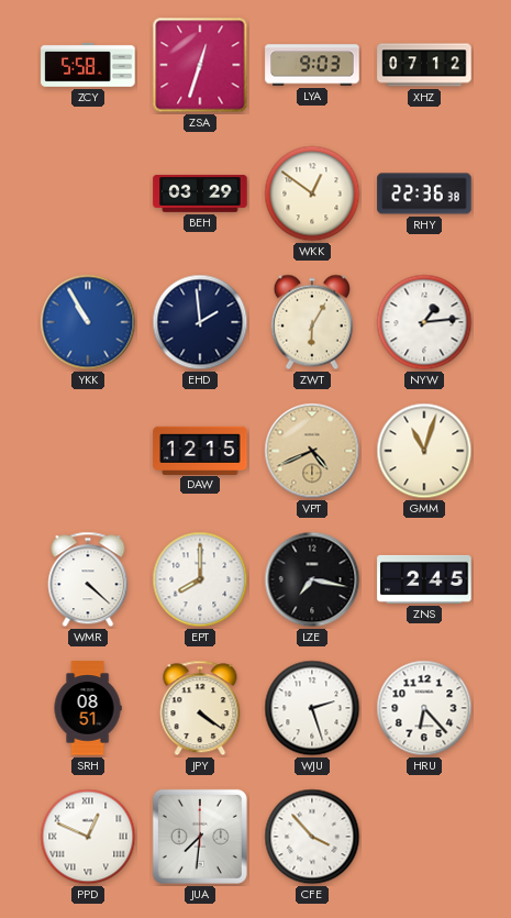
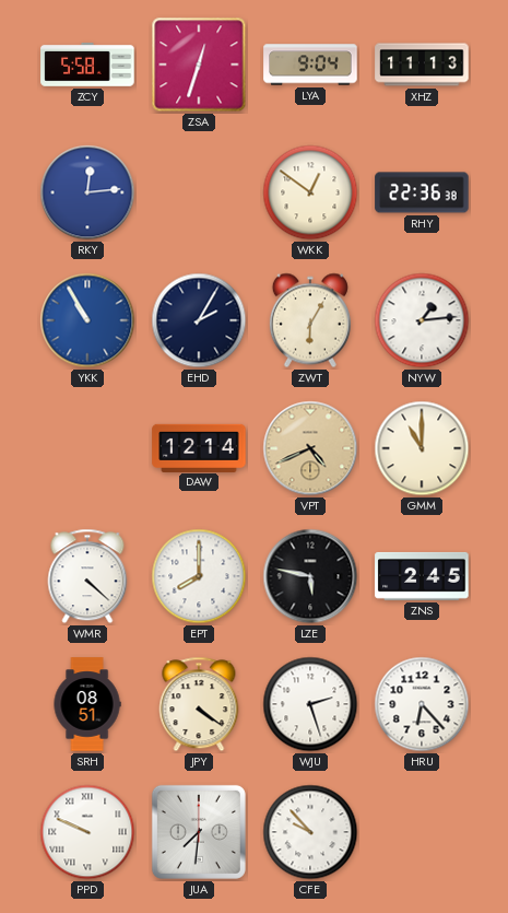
LYA: 9:03 -> 9:04
XHZ: 07:12 -> 11:13
RKY: none -> 12:14
BEH: 03:29 -> none
EHD: 1:59 -> 2:05
DAW: 12:15 -> 12:14
GMM: 11:03 -> 11:00
LZE: 7:17 -> 5:47
PPD: 12:49 -> 9:49
CFE: 3:53 -> 9:53
